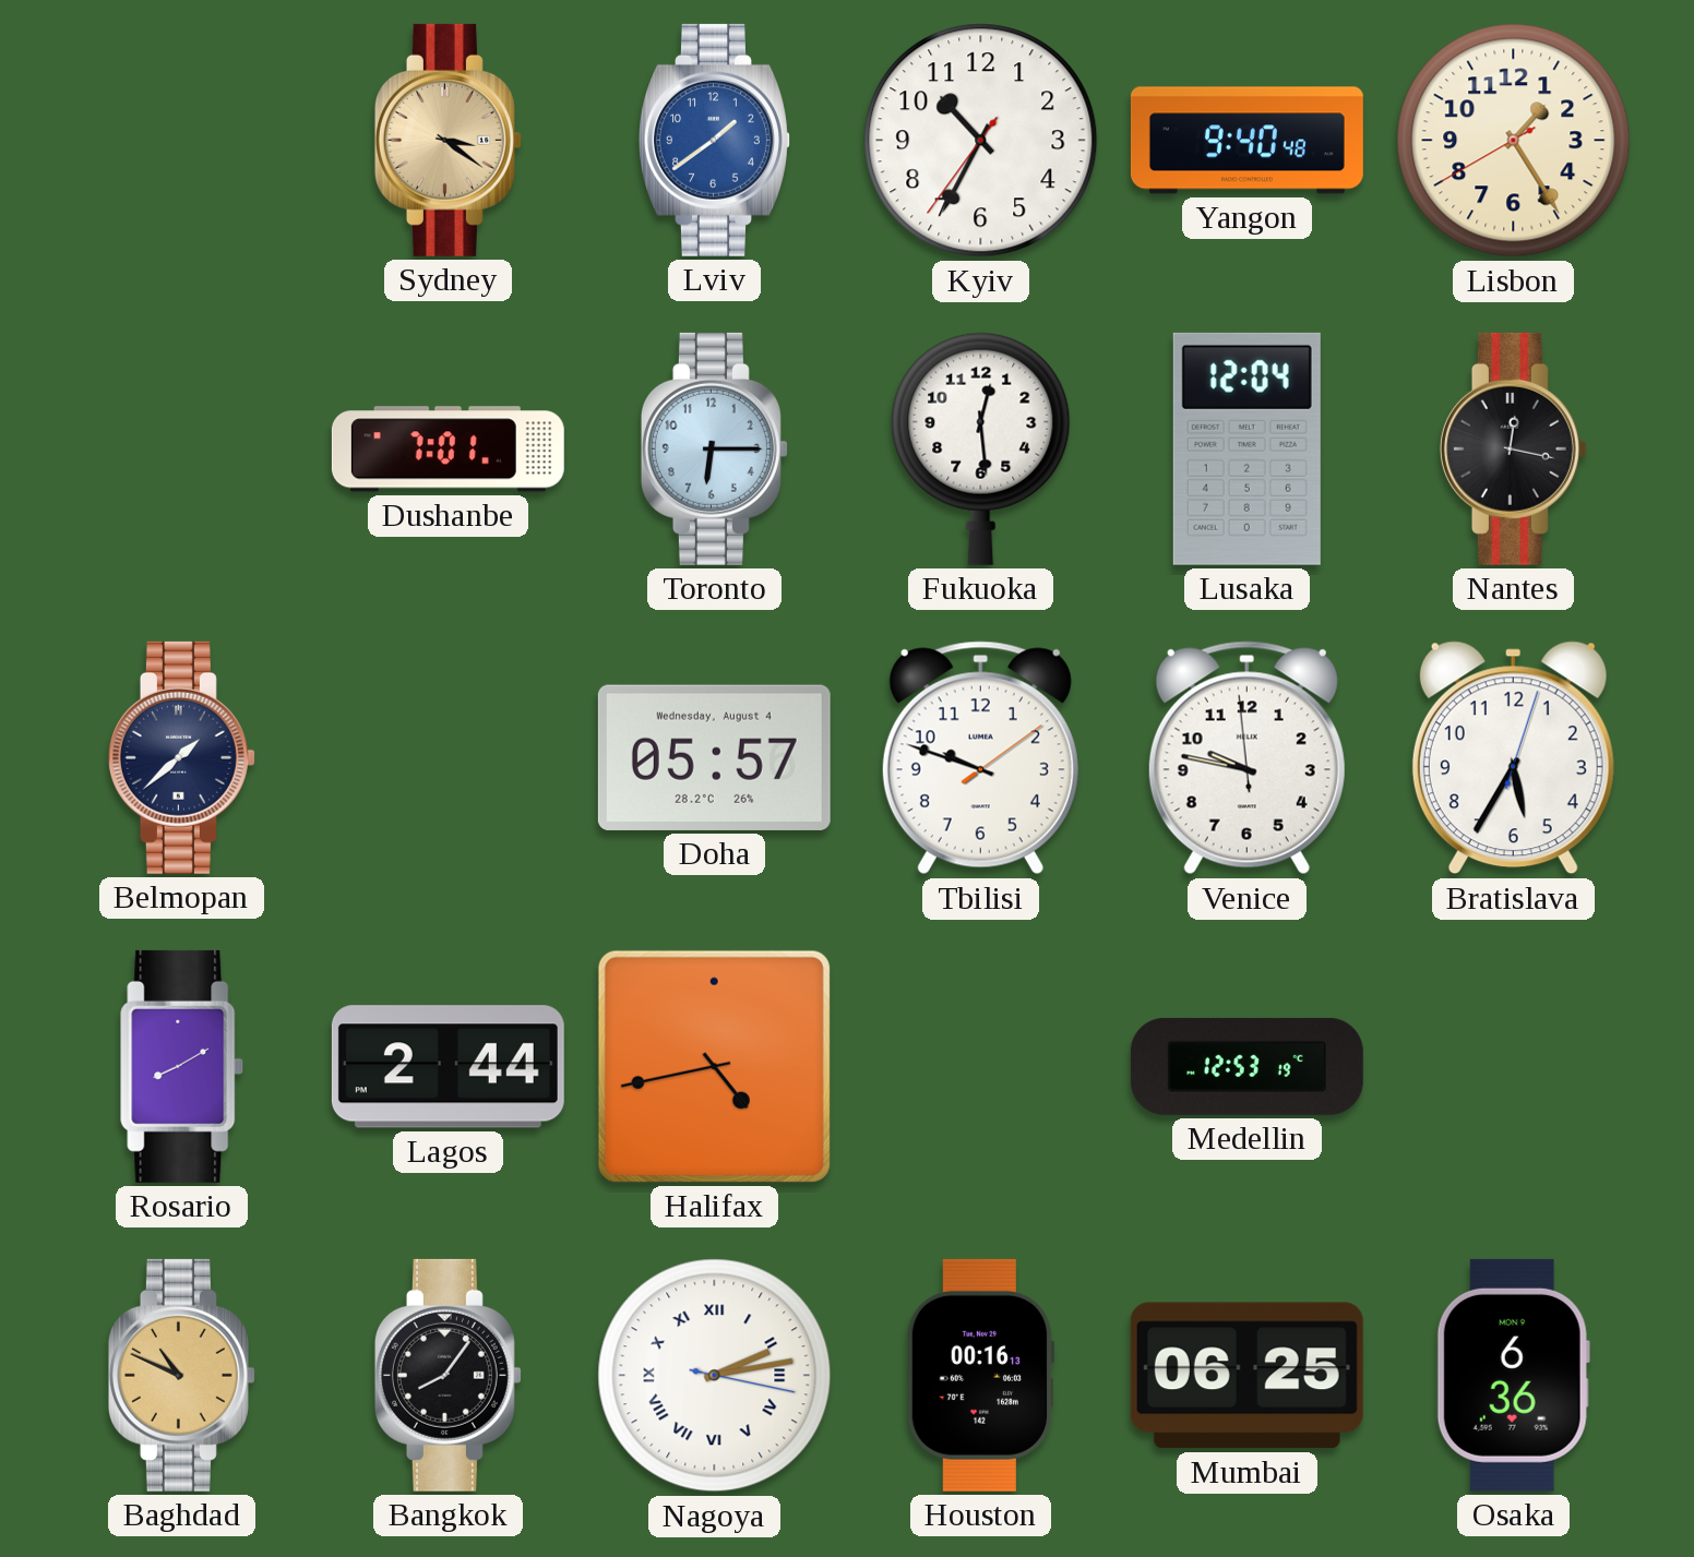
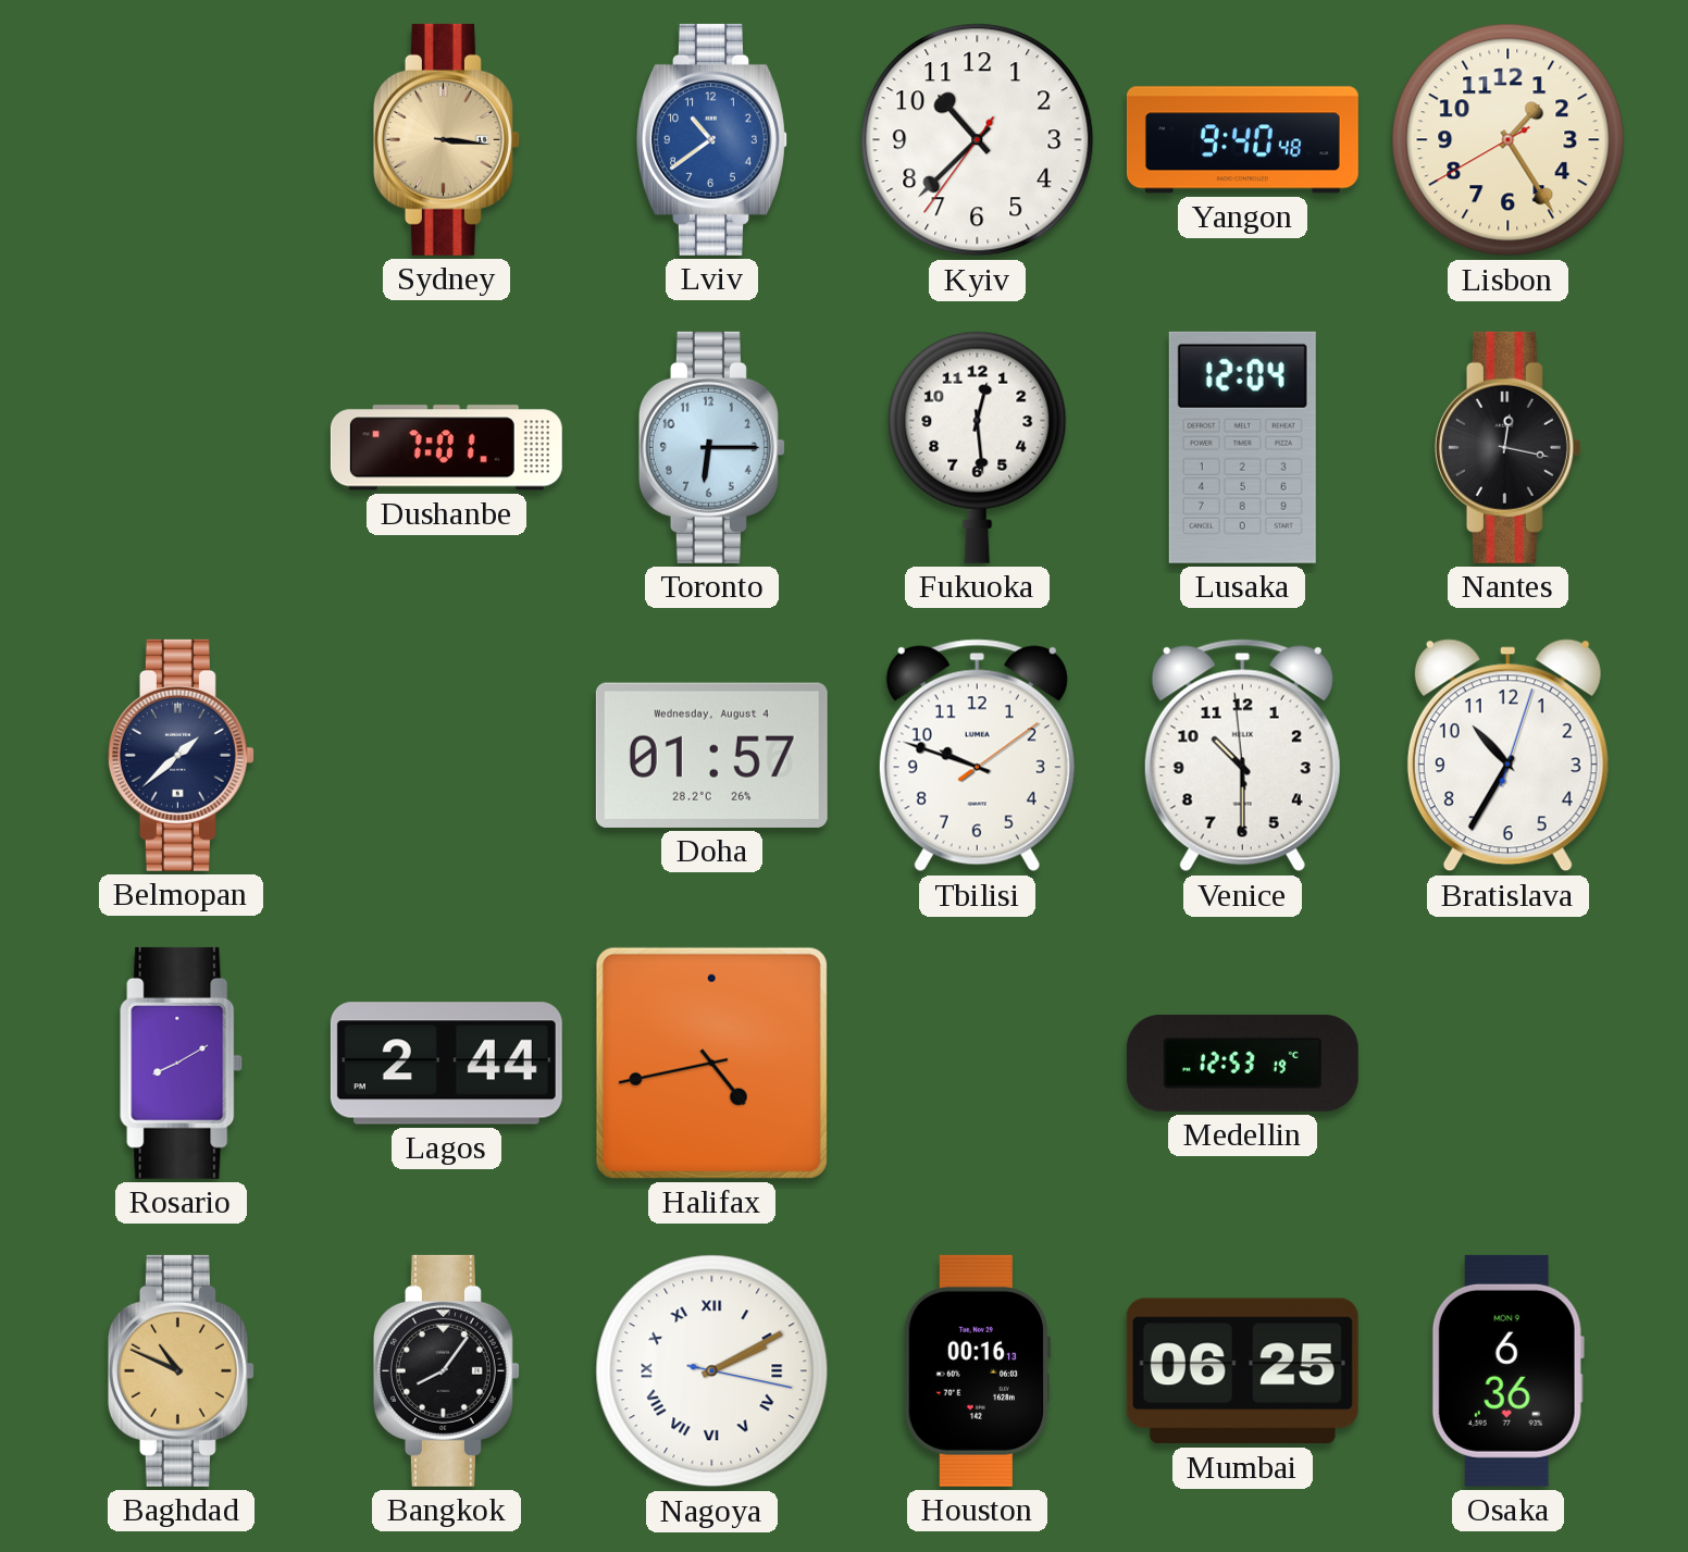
Sydney: 3:21 -> 3:16
Lviv: 1:39 -> 10:39
Kyiv: 10:34 -> 10:37
Doha: 05:57 -> 01:57
Venice: 9:46 -> 10:29
Bratislava: 5:35 -> 10:35
Nagoya: 2:13 -> 2:10
